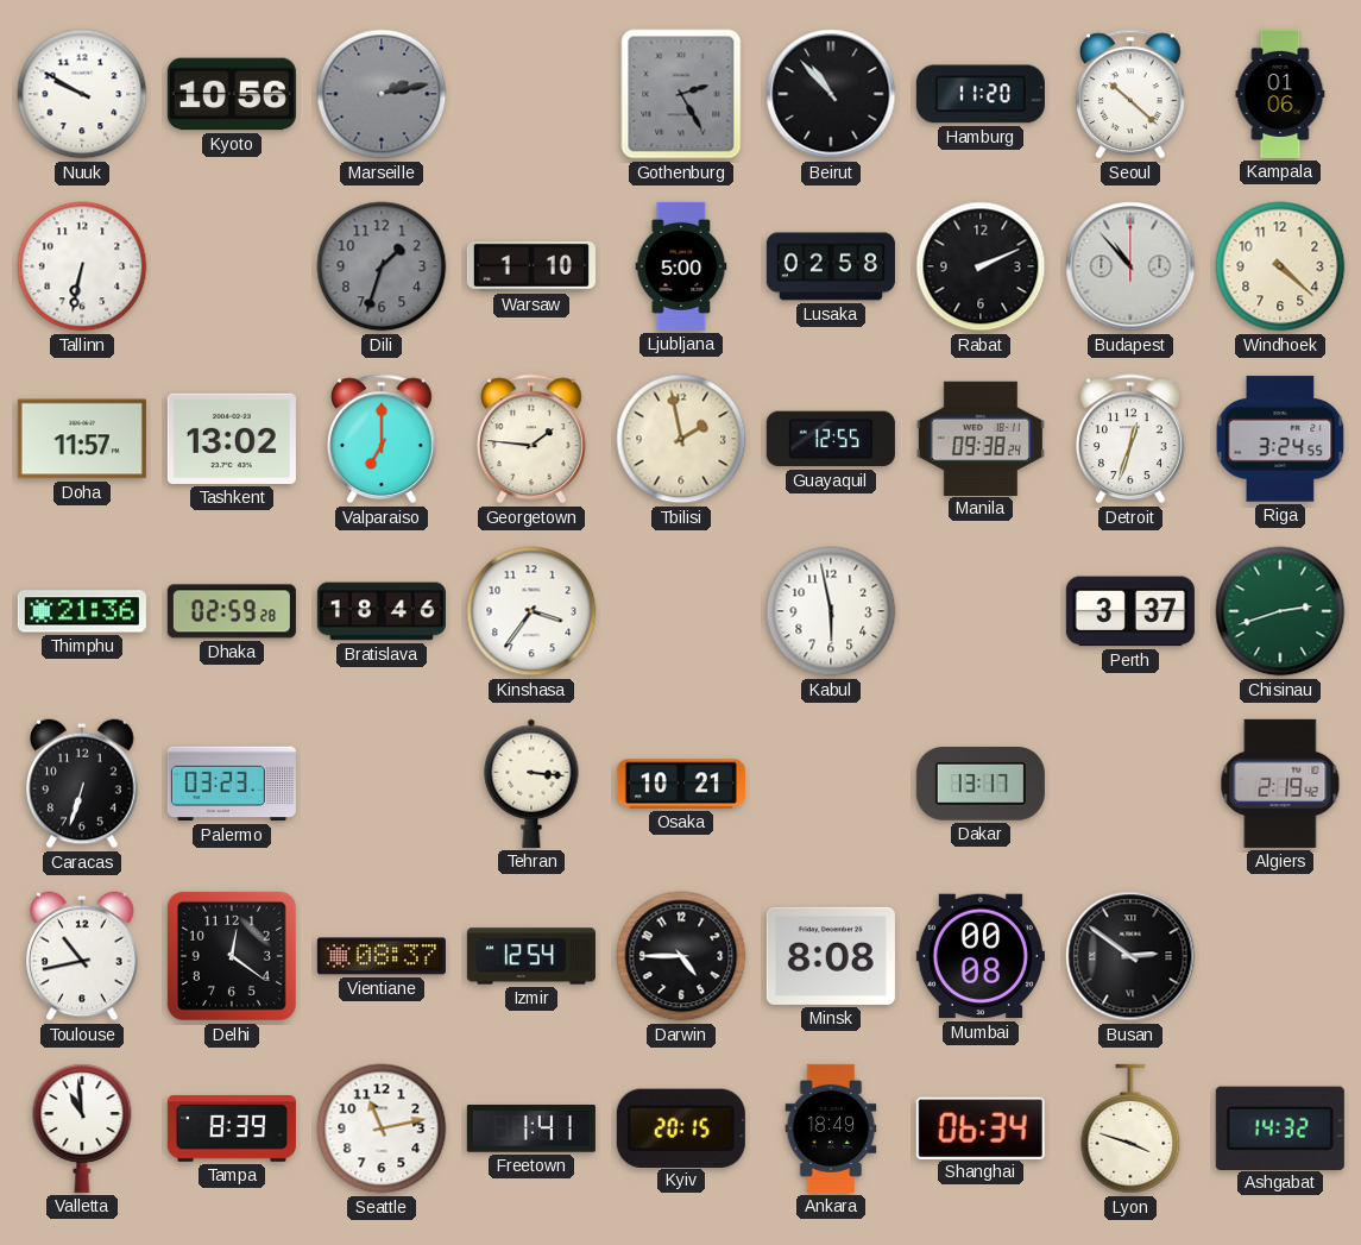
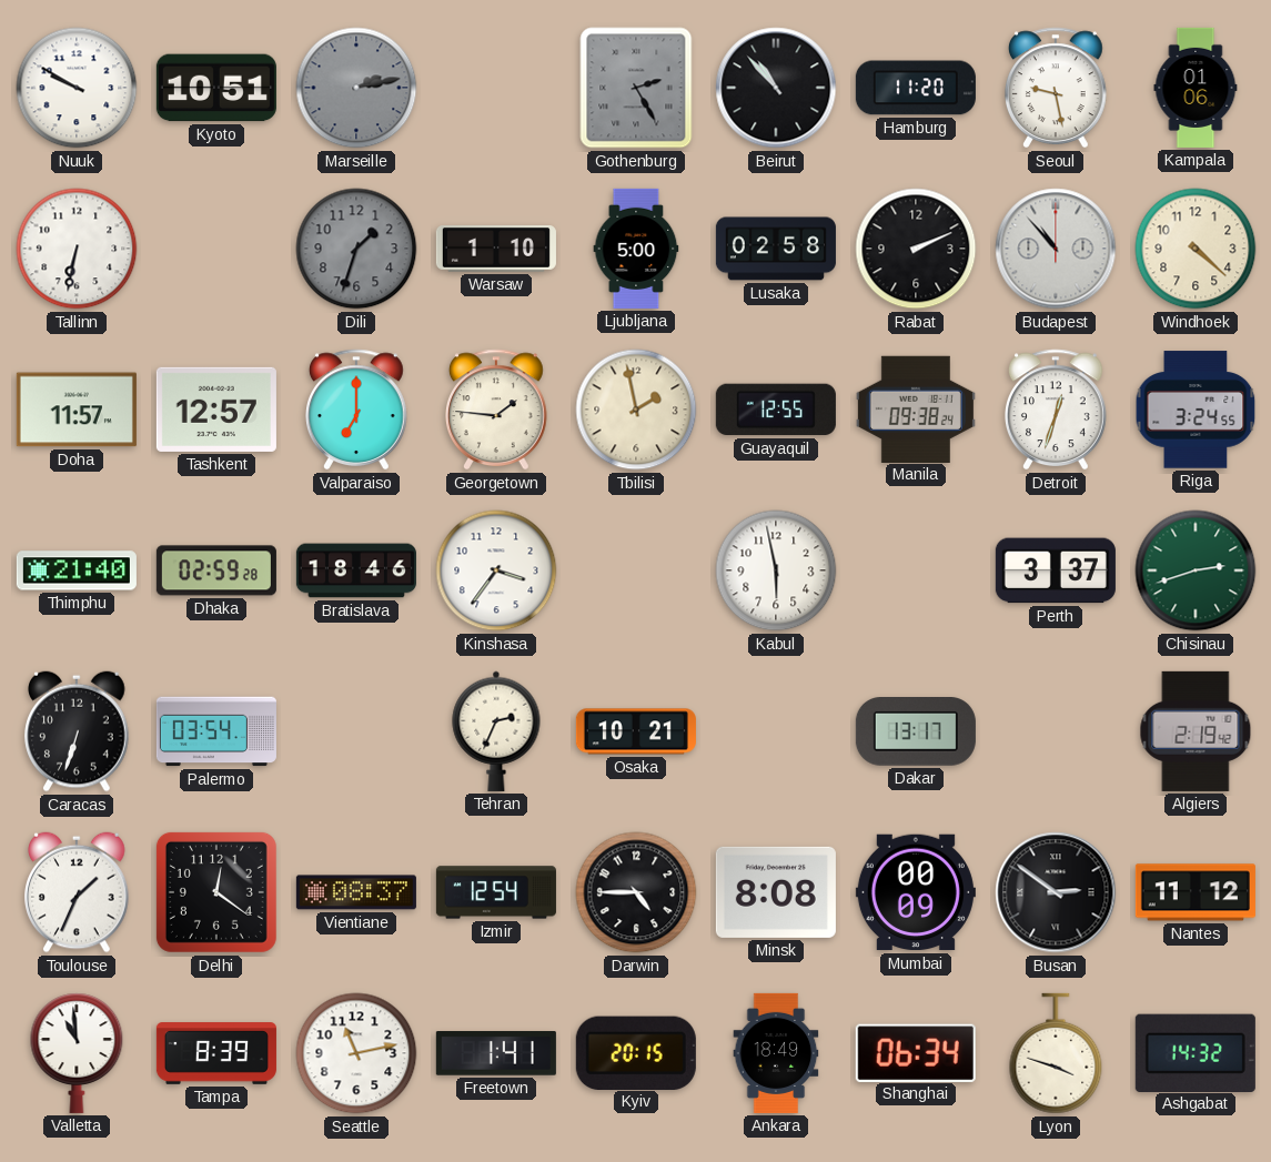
Kyoto: 10:56 -> 10:51
Seoul: 10:22 -> 9:28
Tashkent: 13:02 -> 12:57
Thimphu: 21:36 -> 21:40
Palermo: 03:23 -> 03:54
Tehran: 3:16 -> 2:34
Toulouse: 10:43 -> 1:34
Mumbai: 00:08 -> 00:09
Nantes: none -> 11:12
